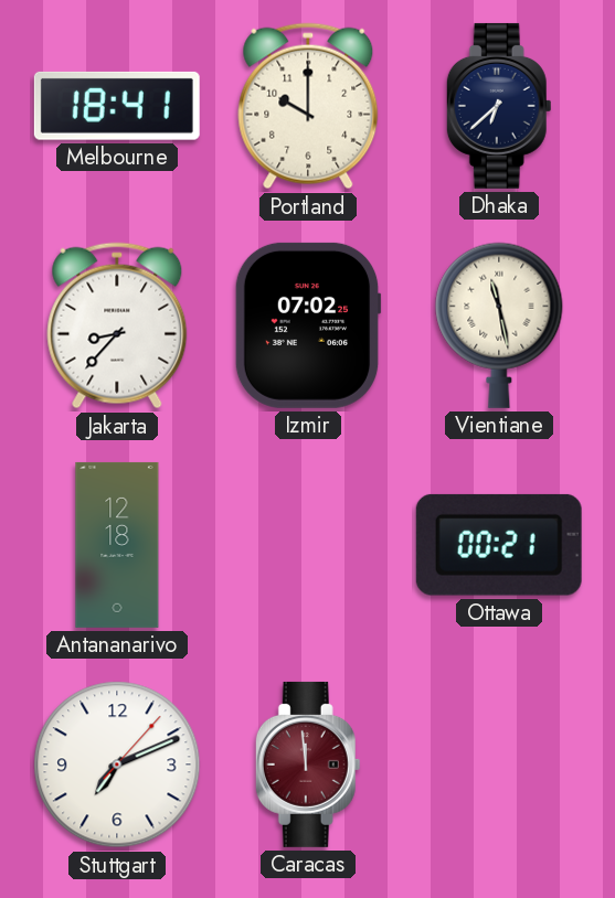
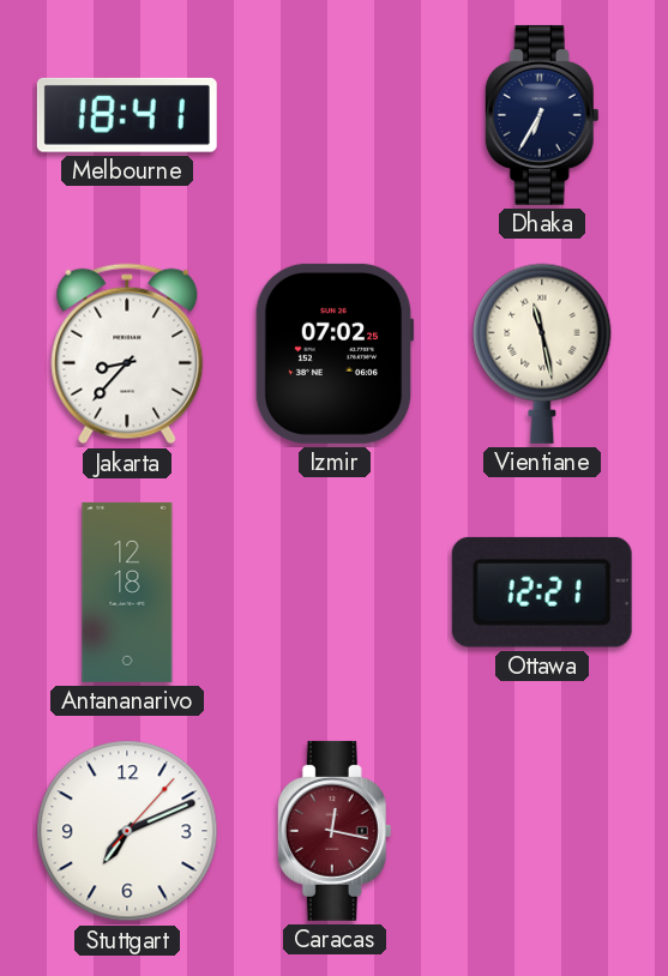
Portland: 10:00 -> none
Dhaka: 6:38 -> 6:35
Ottawa: 00:21 -> 12:21
Caracas: 11:59 -> 12:17
